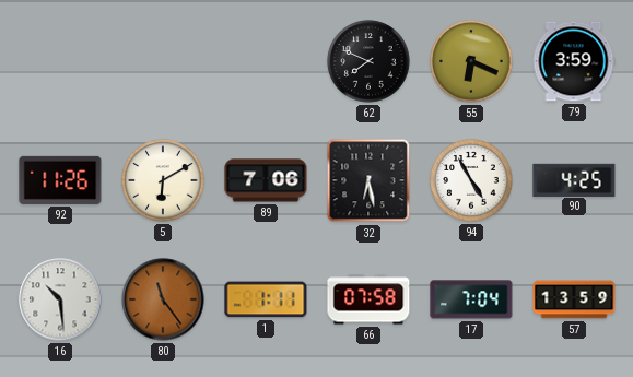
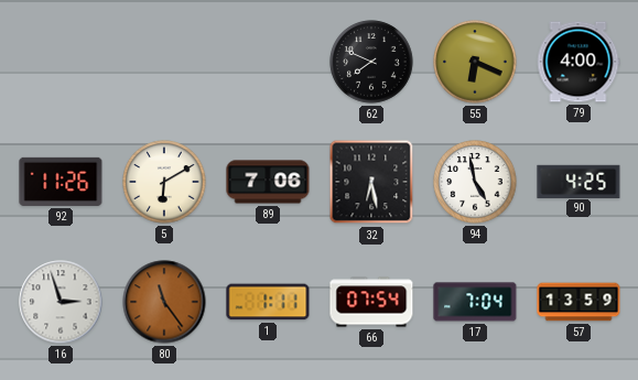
79: 3:59 -> 4:00
94: 4:55 -> 4:58
16: 10:29 -> 2:57
66: 07:58 -> 07:54
